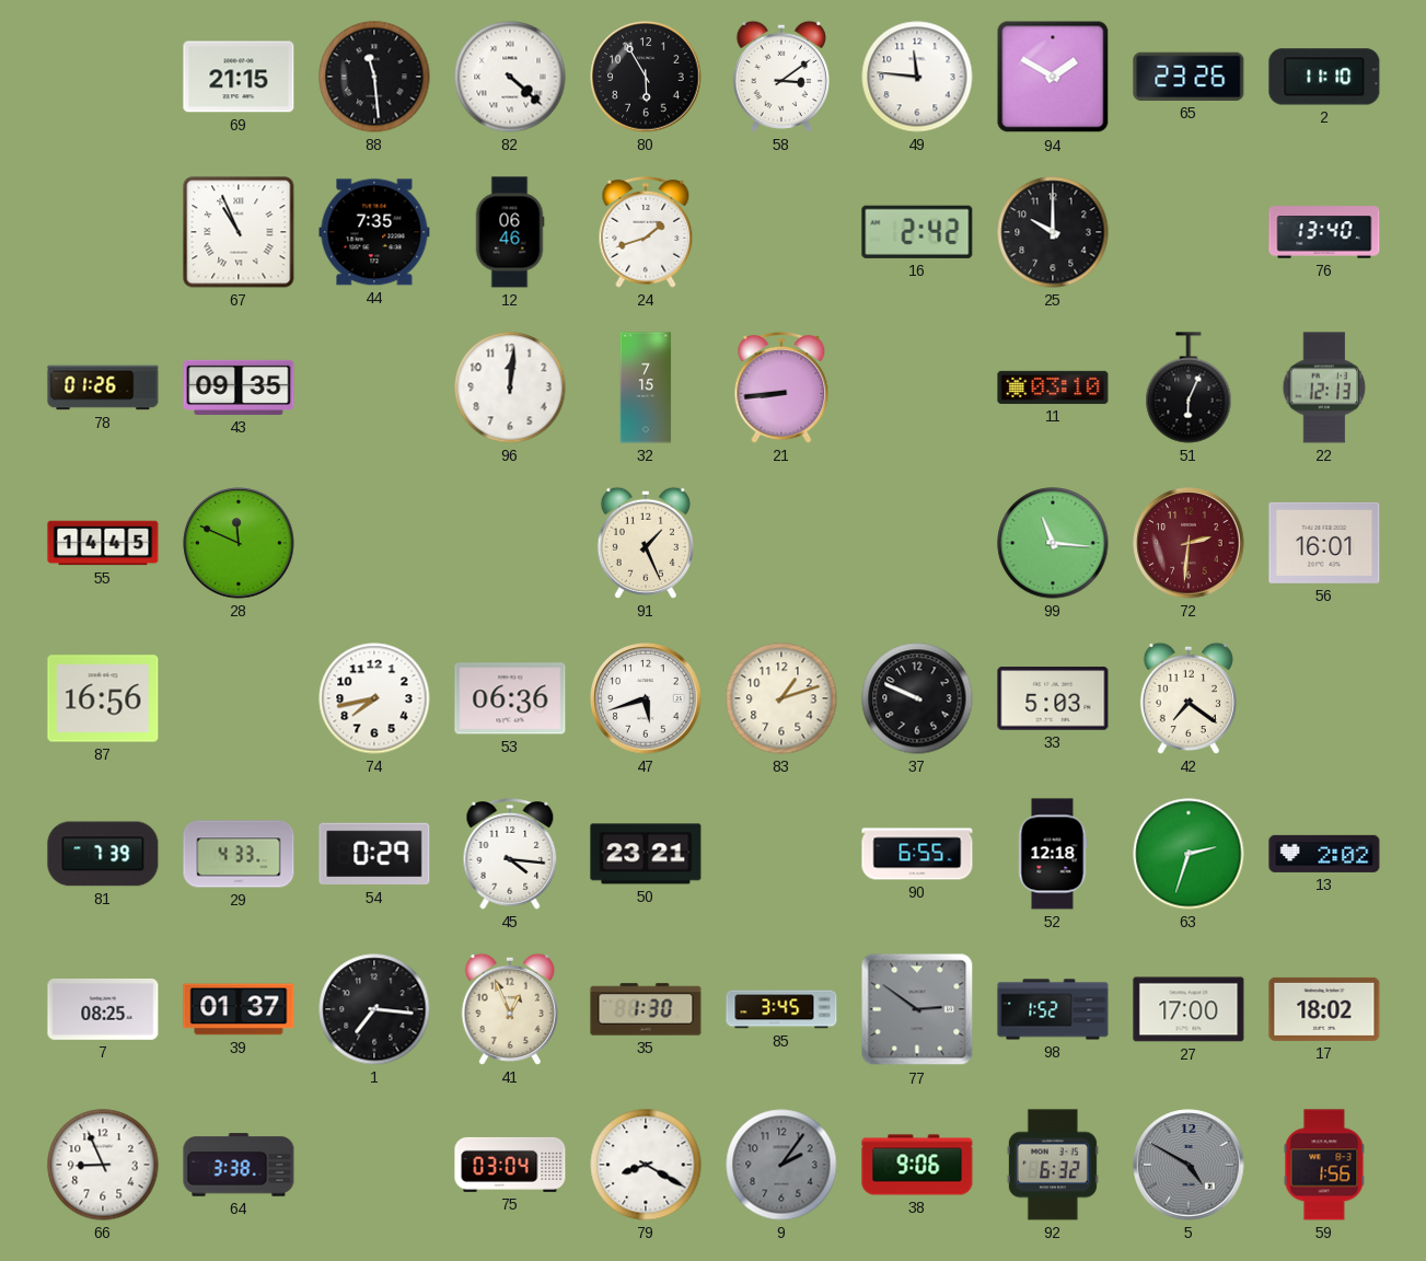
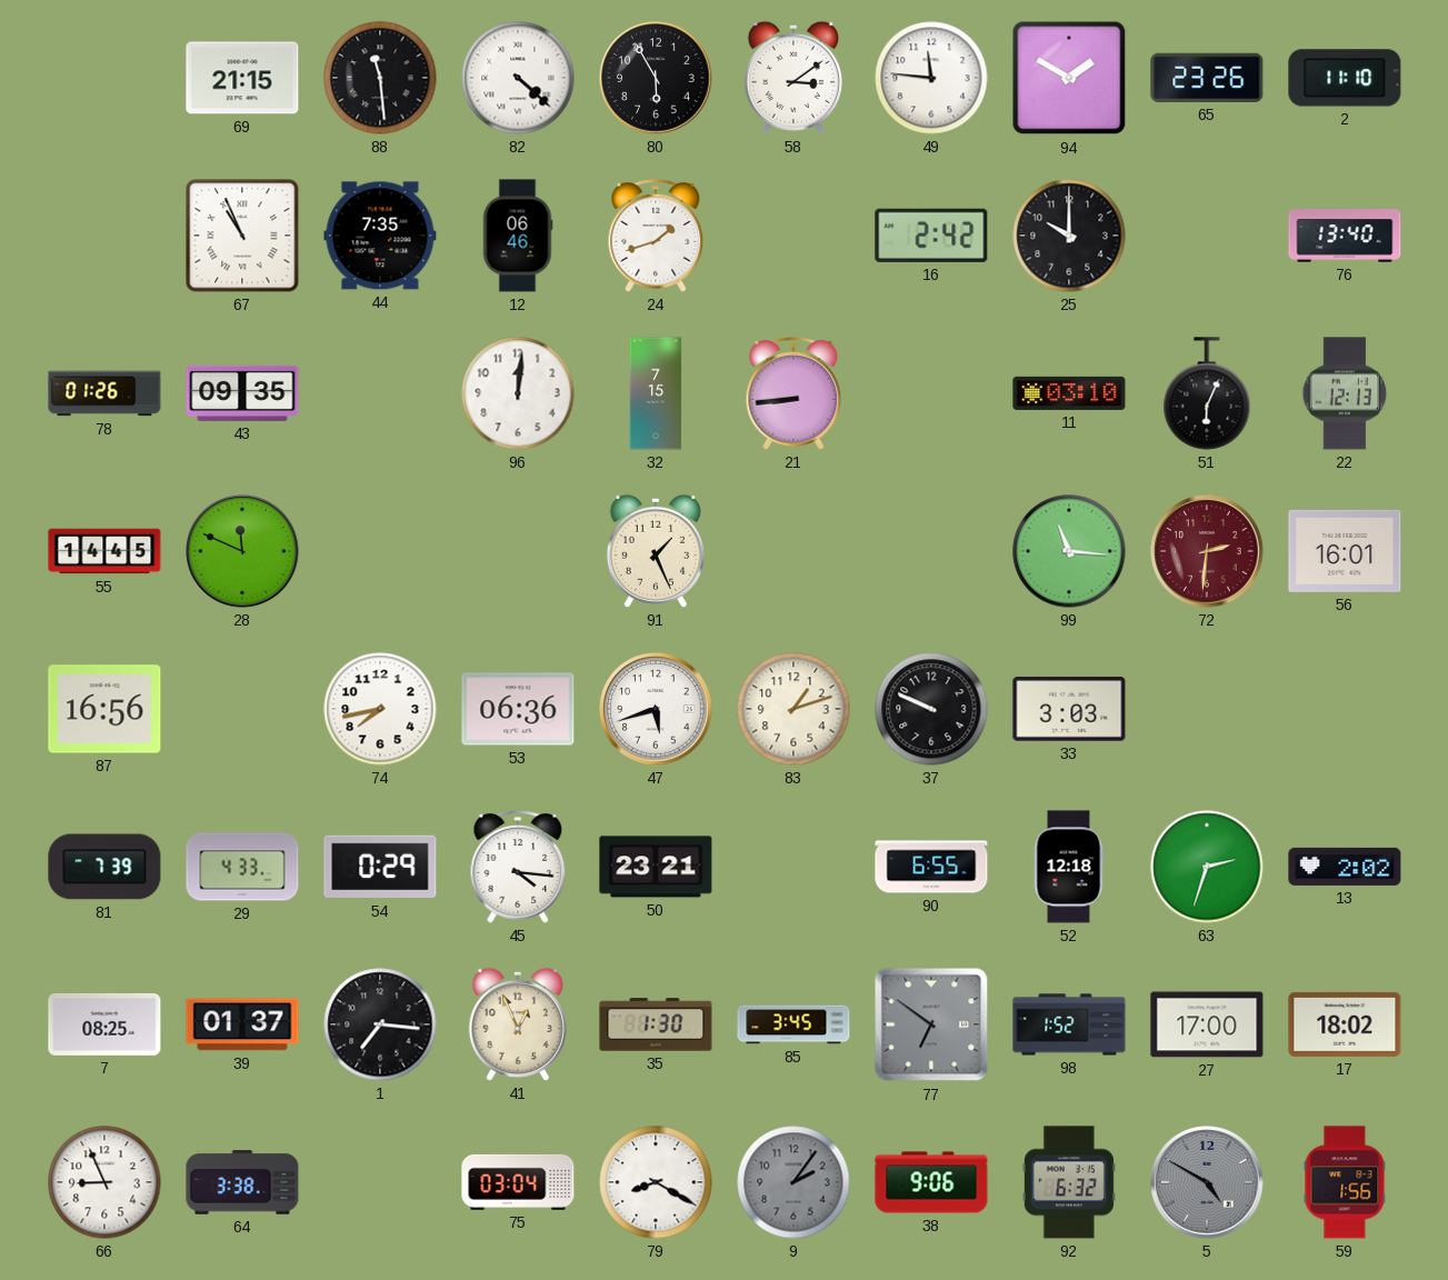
33: 5:03 -> 3:03
42: 7:21 -> none
77: 2:51 -> 6:51
